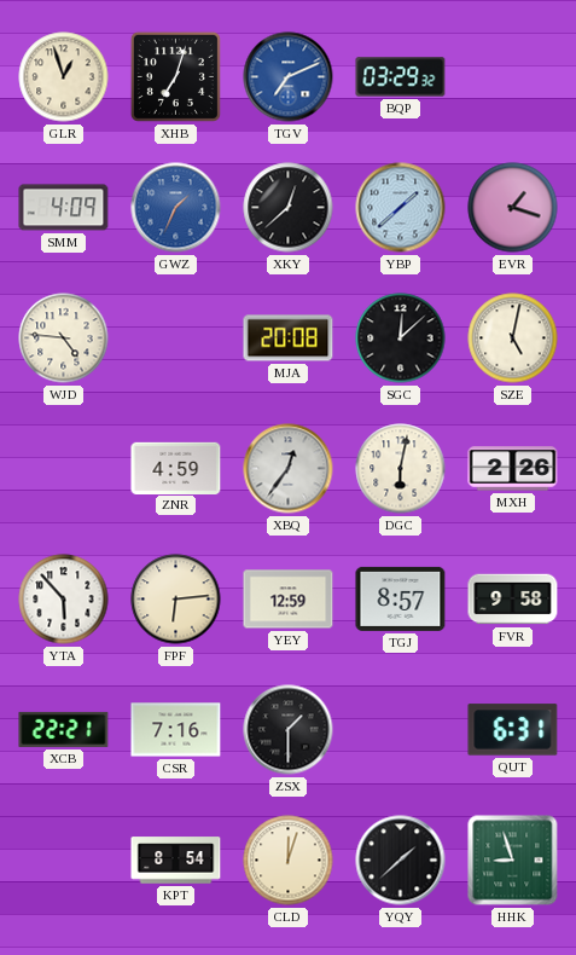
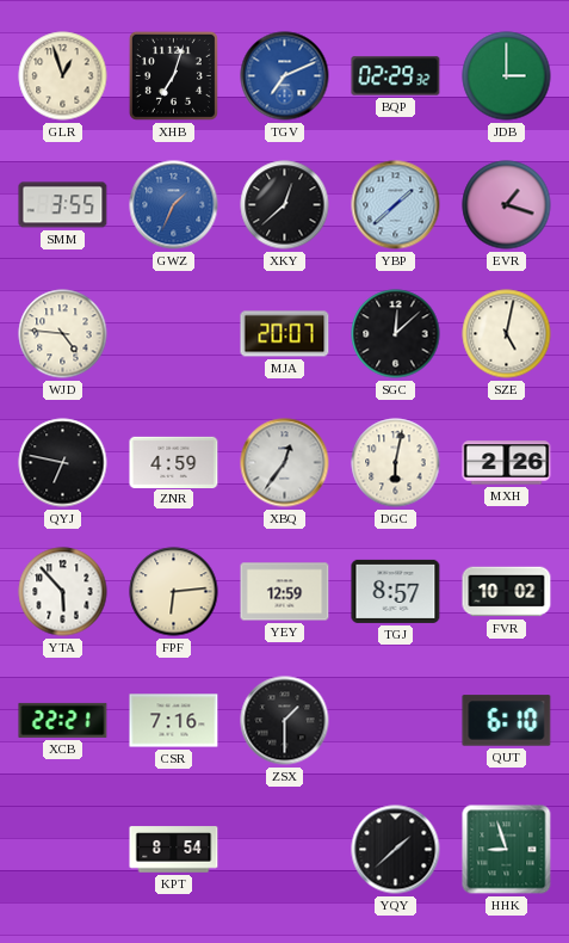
BQP: 03:29 -> 02:29
JDB: none -> 3:00
SMM: 4:09 -> 3:55
MJA: 20:08 -> 20:07
QYJ: none -> 6:47
FVR: 9:58 -> 10:02
QUT: 6:31 -> 6:10
CLD: 12:03 -> none
